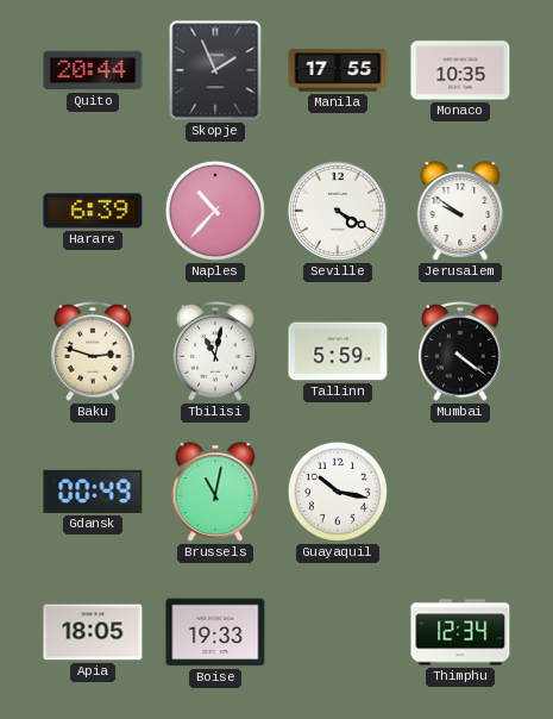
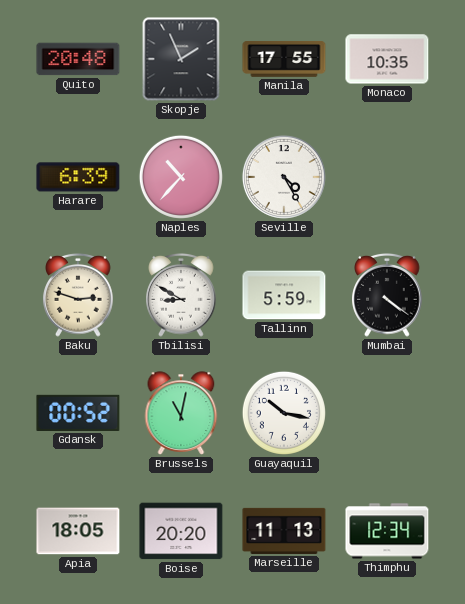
Quito: 20:44 -> 20:48
Seville: 4:20 -> 4:25
Jerusalem: 9:51 -> none
Tbilisi: 11:02 -> 8:50
Gdansk: 00:49 -> 00:52
Boise: 19:33 -> 20:20
Marseille: none -> 11:13
